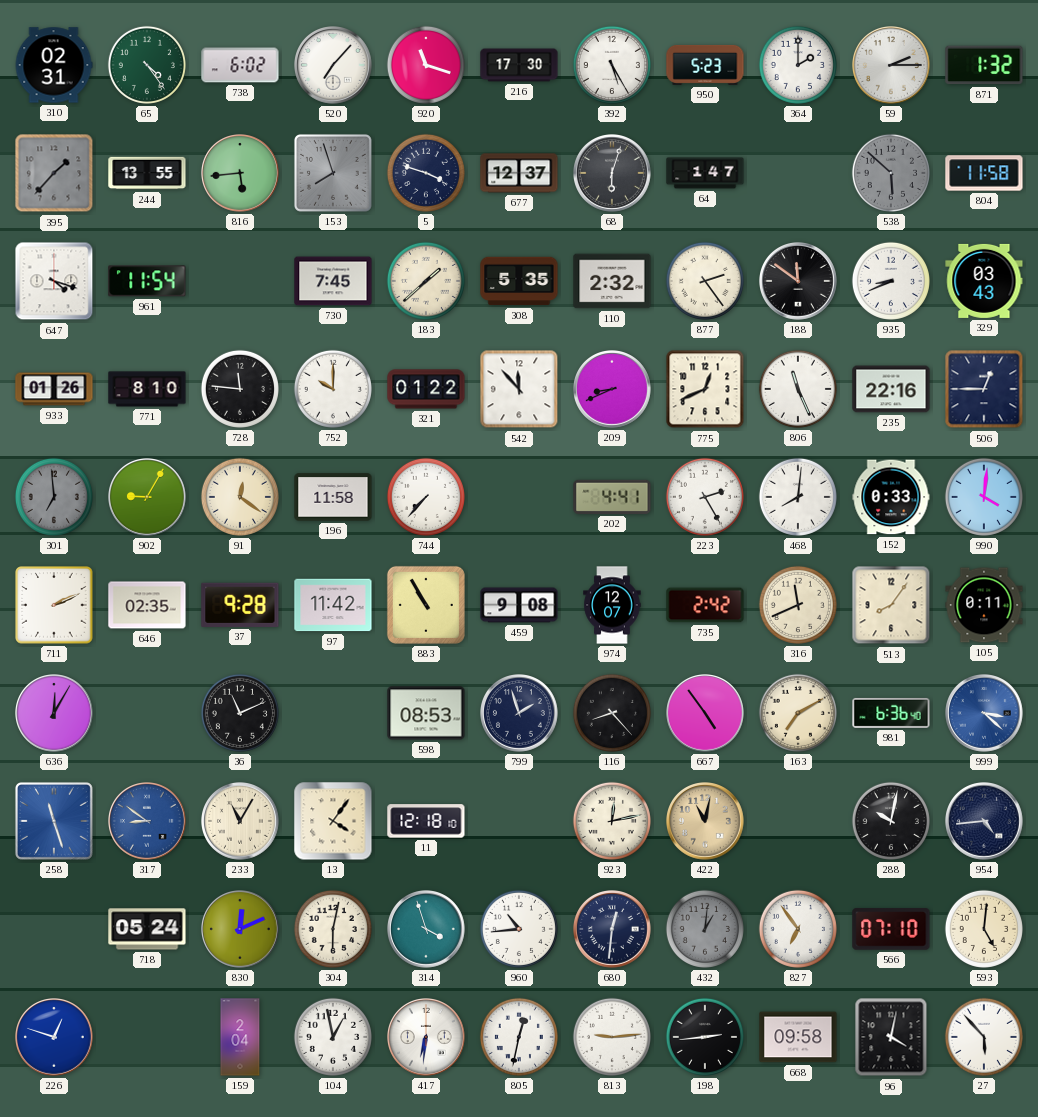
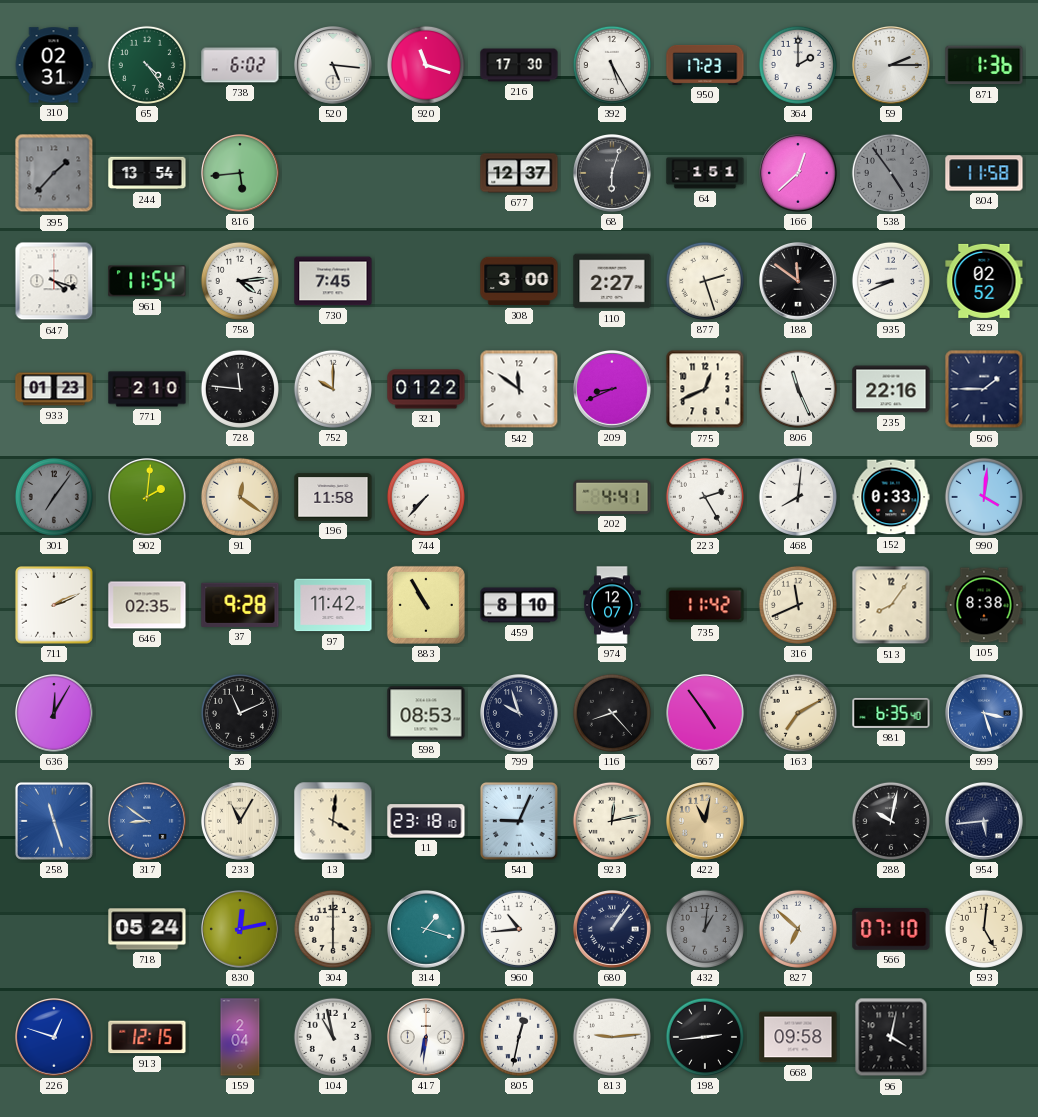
520: 7:07 -> 5:16
950: 5:23 -> 17:23
871: 1:32 -> 1:36
244: 13:55 -> 13:54
153: 7:57 -> none
5: 3:48 -> none
64: 1:47 -> 1:51
166: none -> 12:38
538: 5:52 -> 4:54
758: none -> 4:14
183: 1:38 -> none
308: 5:35 -> 3:00
110: 2:32 -> 2:27
877: 2:24 -> 2:27
329: 03:43 -> 02:52
933: 01:26 -> 01:23
771: 8:10 -> 2:10
542: 11:53 -> 11:51
506: 12:45 -> 1:45
301: 6:59 -> 7:06
902: 9:05 -> 2:01
459: 9:08 -> 8:10
735: 2:42 -> 11:42
105: 0:11 -> 8:38
799: 1:57 -> 9:57
981: 6:36 -> 6:35
999: 3:22 -> 3:27
13: 4:06 -> 4:01
11: 12:18 -> 23:18
541: none -> 9:04
954: 4:44 -> 5:44
830: 12:11 -> 12:13
304: 6:02 -> 6:00
314: 3:57 -> 1:18
680: 12:31 -> 1:06
827: 6:54 -> 6:52
913: none -> 12:15
104: 12:58 -> 10:58
27: 5:53 -> none
